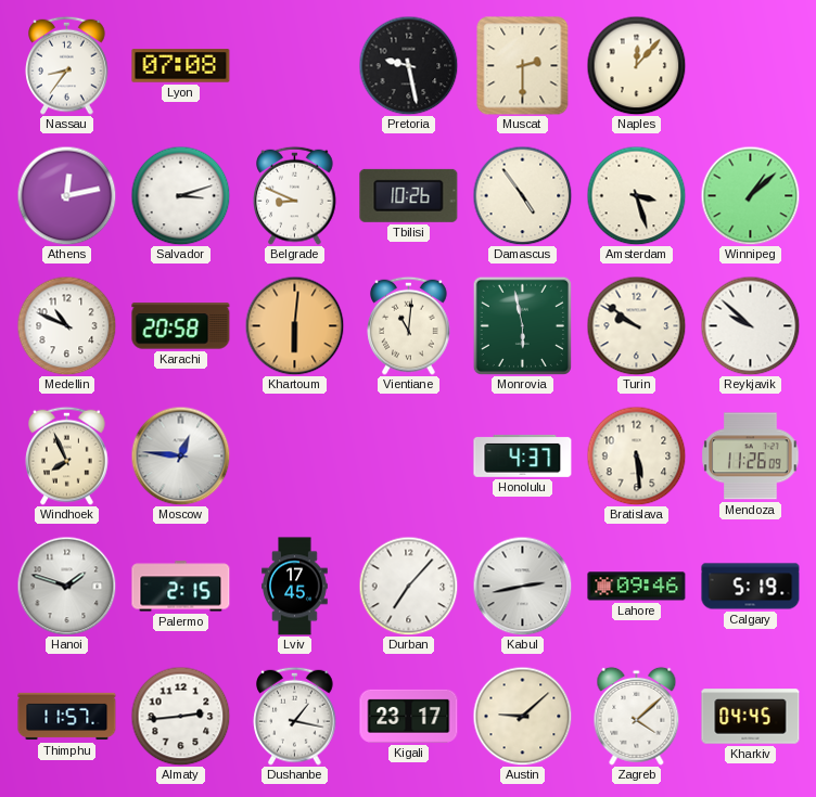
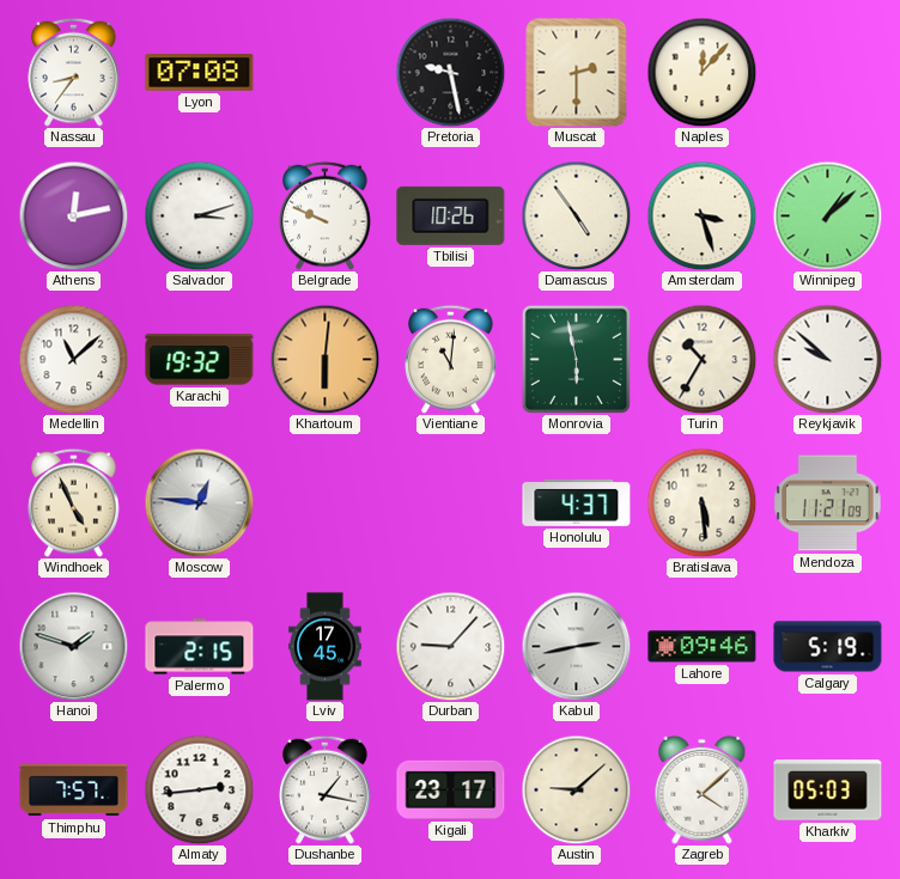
Belgrade: 8:49 -> 9:49
Medellin: 10:49 -> 11:08
Karachi: 20:58 -> 19:32
Turin: 9:51 -> 10:35
Windhoek: 7:56 -> 4:56
Mendoza: 11:26 -> 11:21
Durban: 7:07 -> 9:07
Thimphu: 11:57 -> 7:57
Kharkiv: 04:45 -> 05:03
